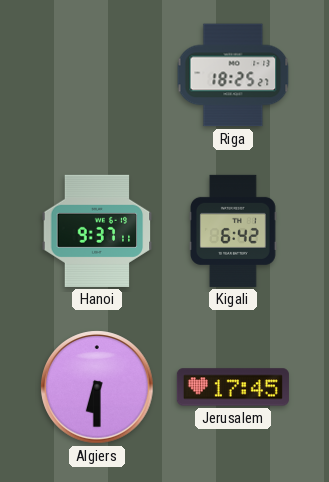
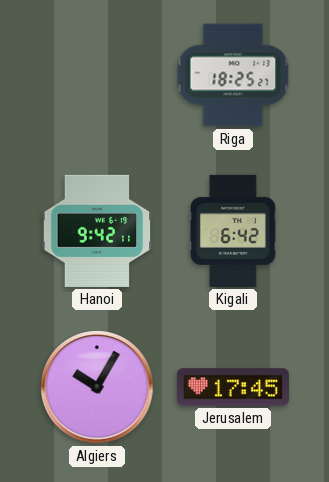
Hanoi: 9:37 -> 9:42
Algiers: 6:30 -> 10:05
